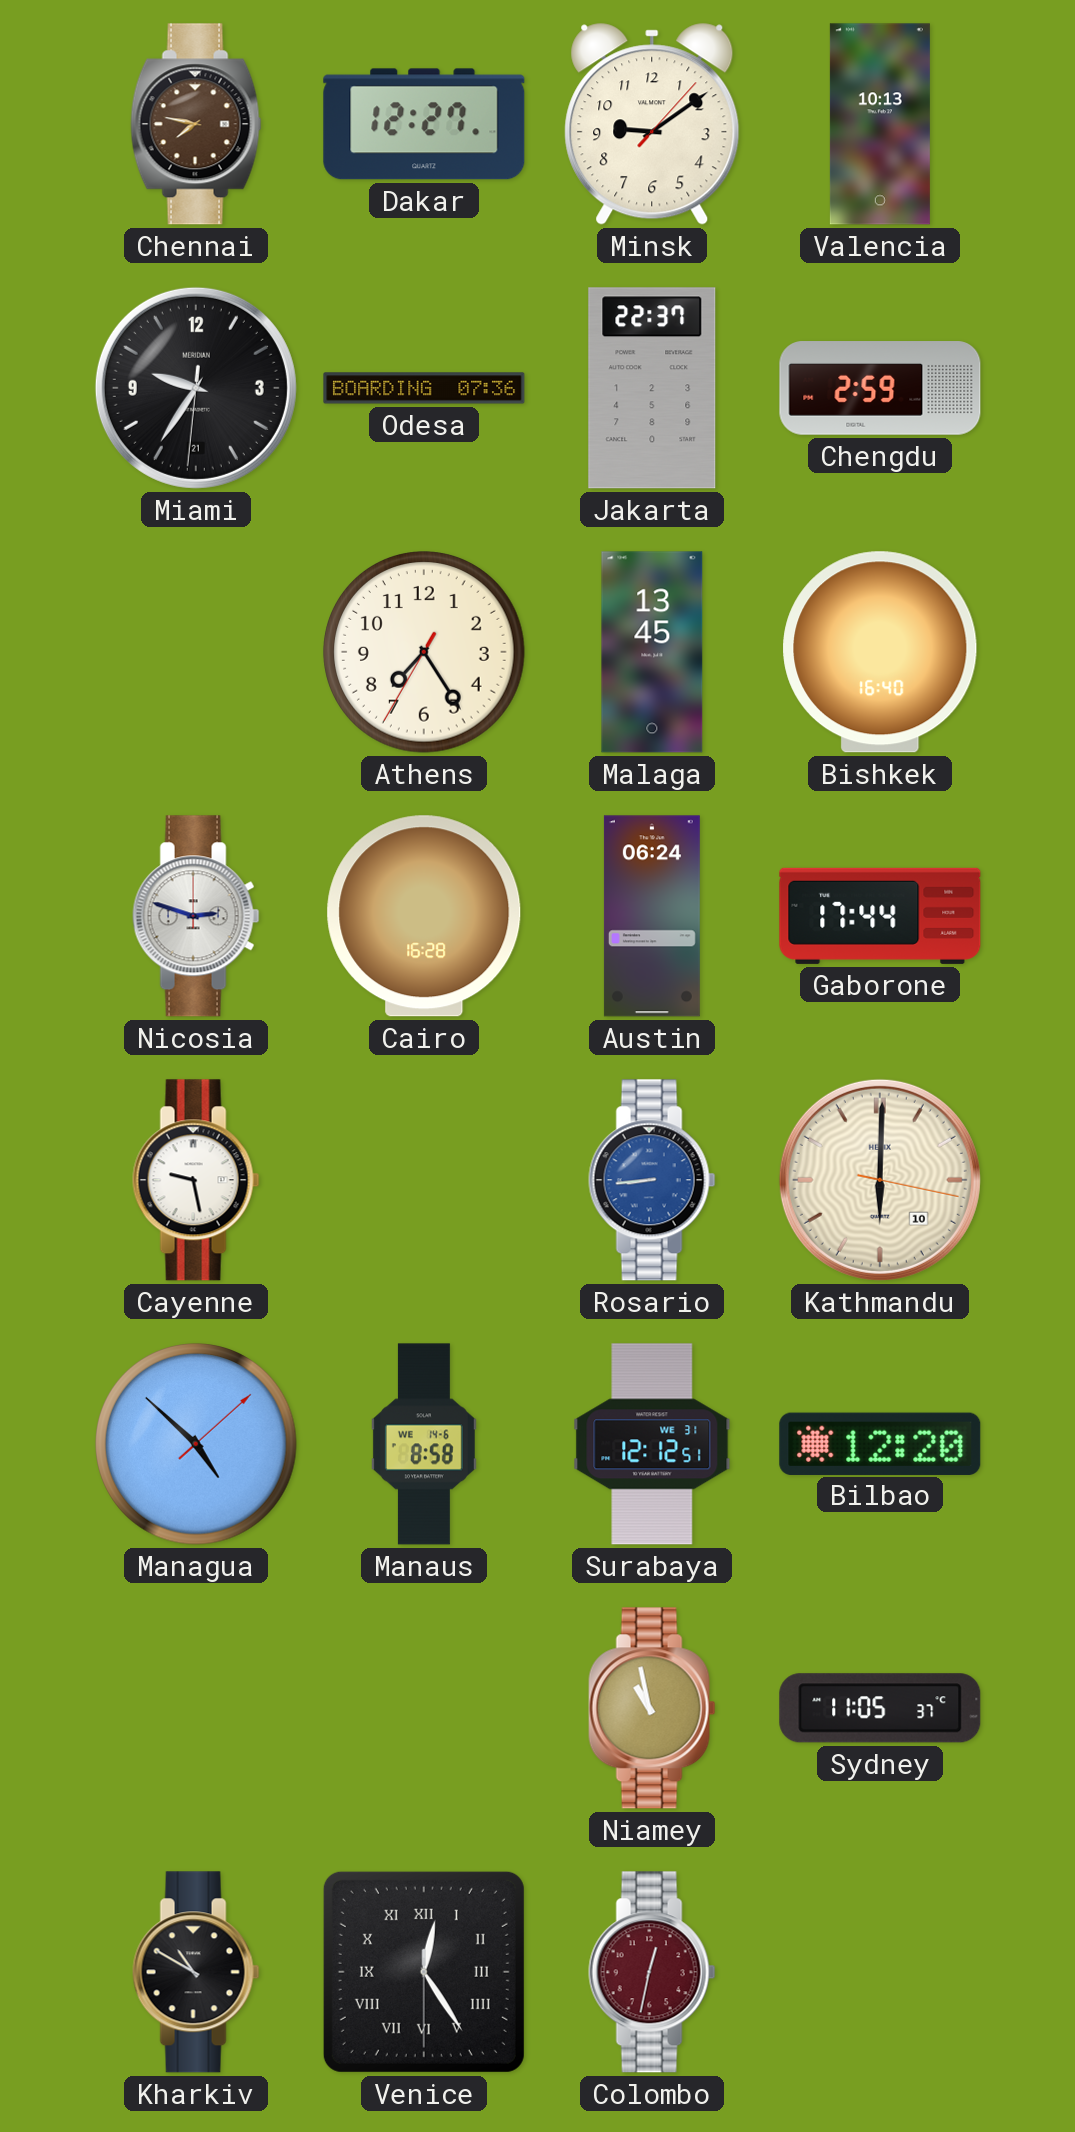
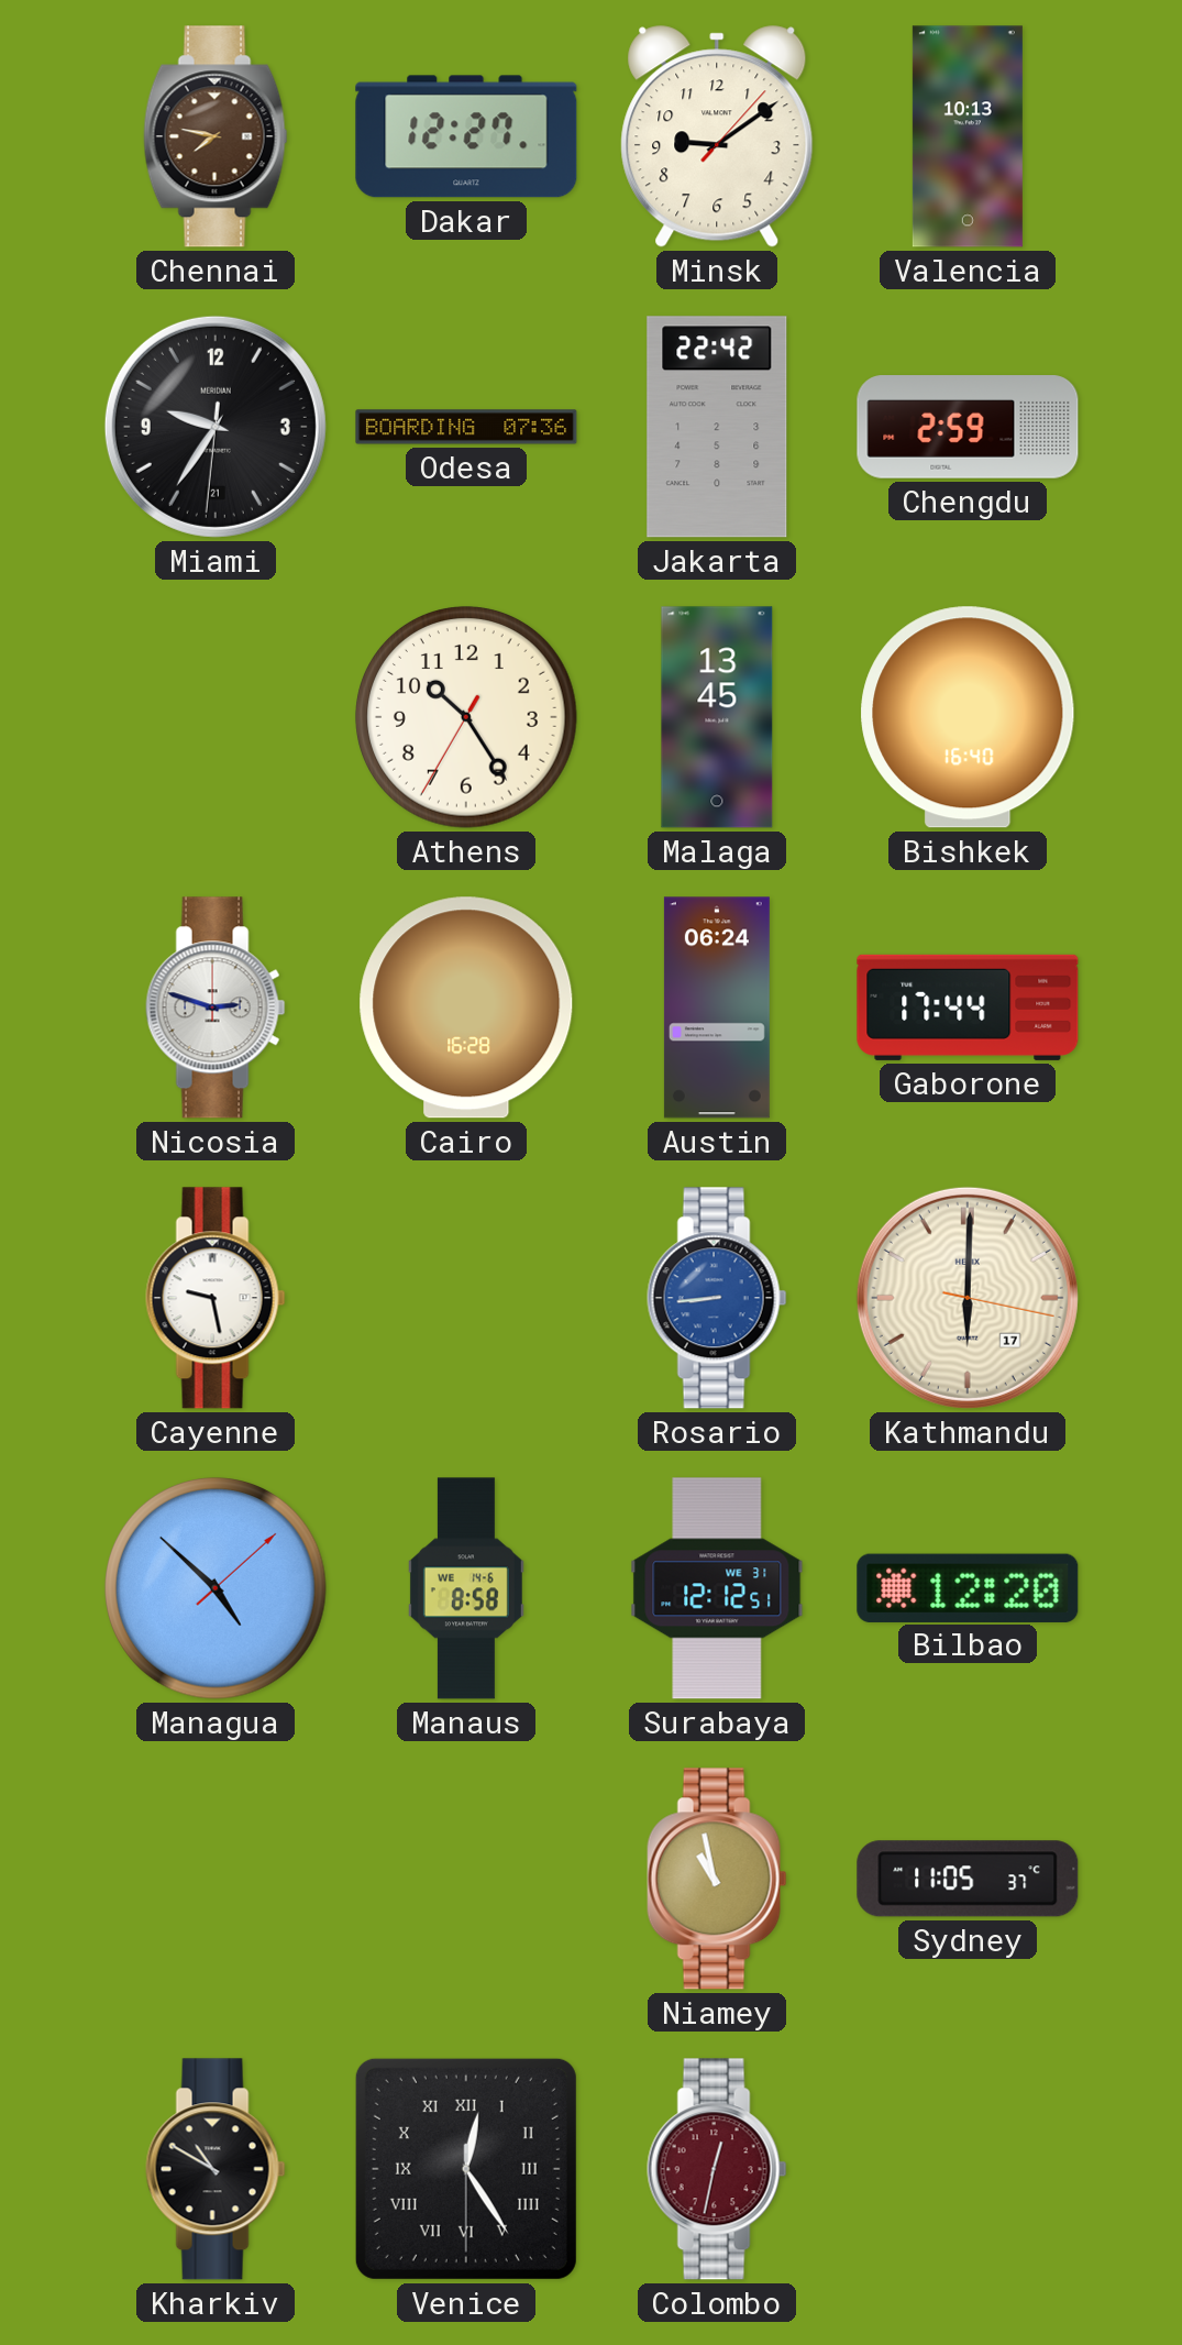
Jakarta: 22:37 -> 22:42
Athens: 7:24 -> 10:24
Kathmandu date: 10 -> 17
